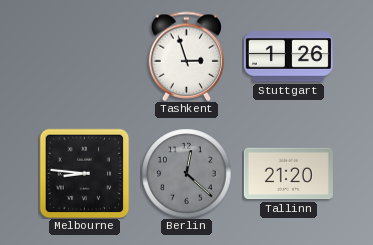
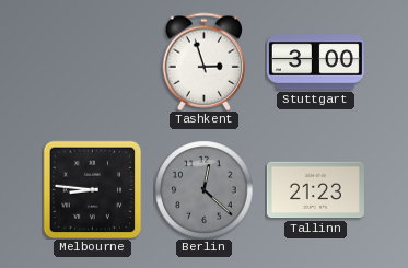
Stuttgart: 1:26 -> 3:00
Tallinn: 21:20 -> 21:23
